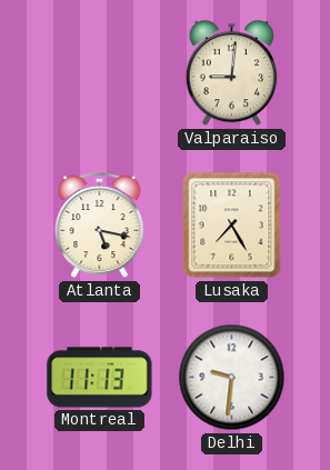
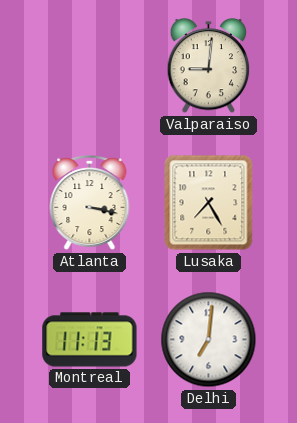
Atlanta: 5:17 -> 3:17
Delhi: 9:31 -> 7:01
